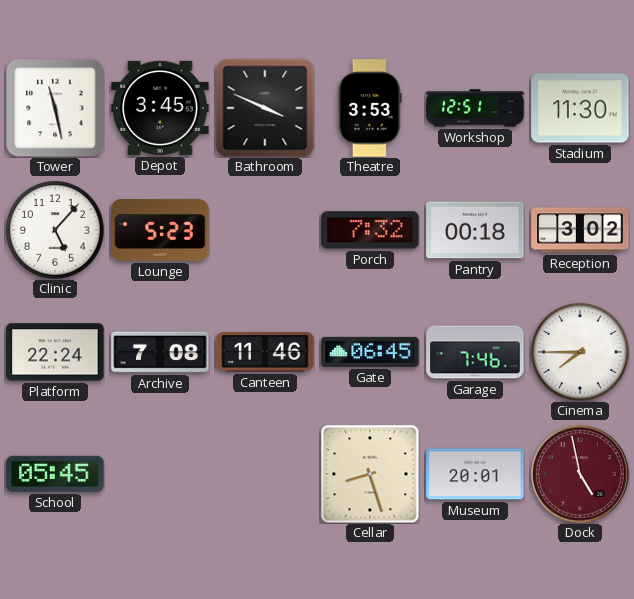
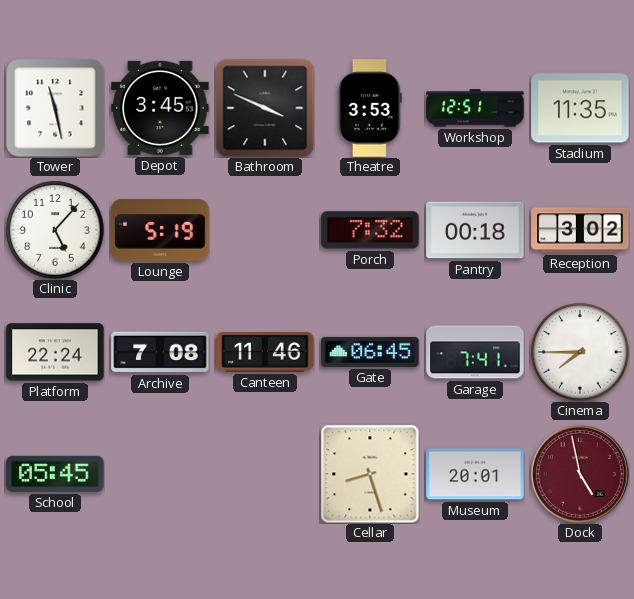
Stadium: 11:30 -> 11:35
Lounge: 5:23 -> 5:19
Garage: 7:46 -> 7:41
